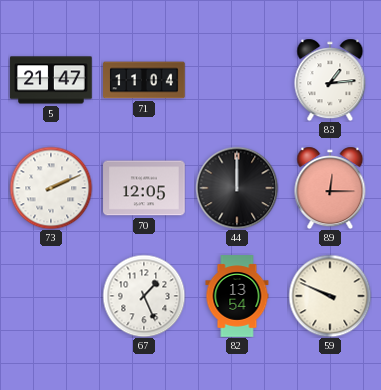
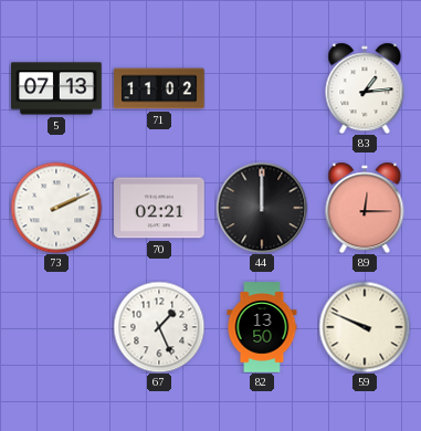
5: 21:47 -> 07:13
71: 11:04 -> 11:02
70: 12:05 -> 02:21
82: 13:54 -> 13:50
